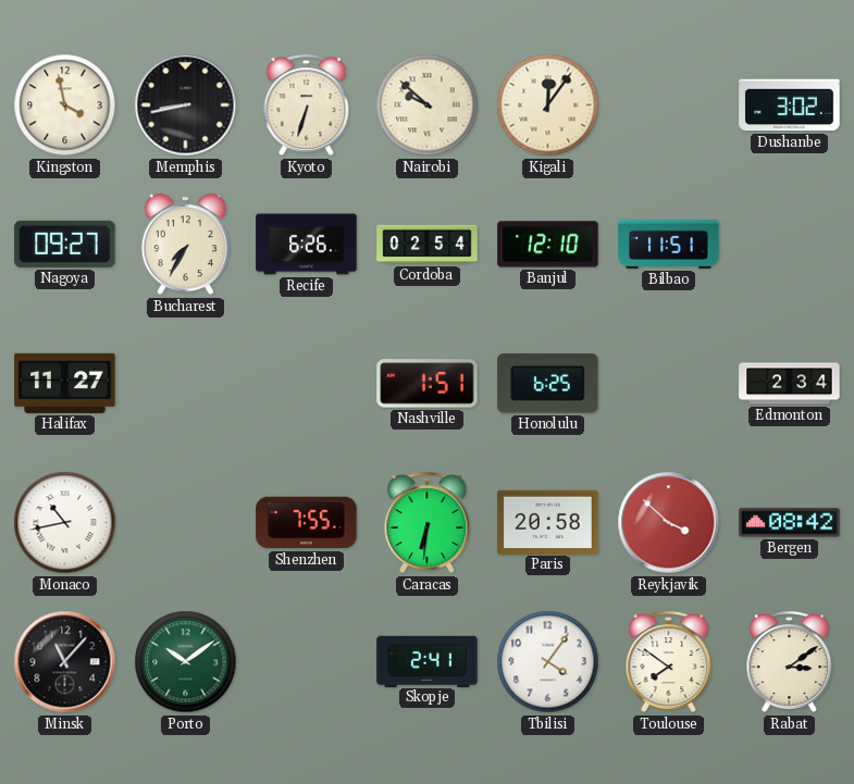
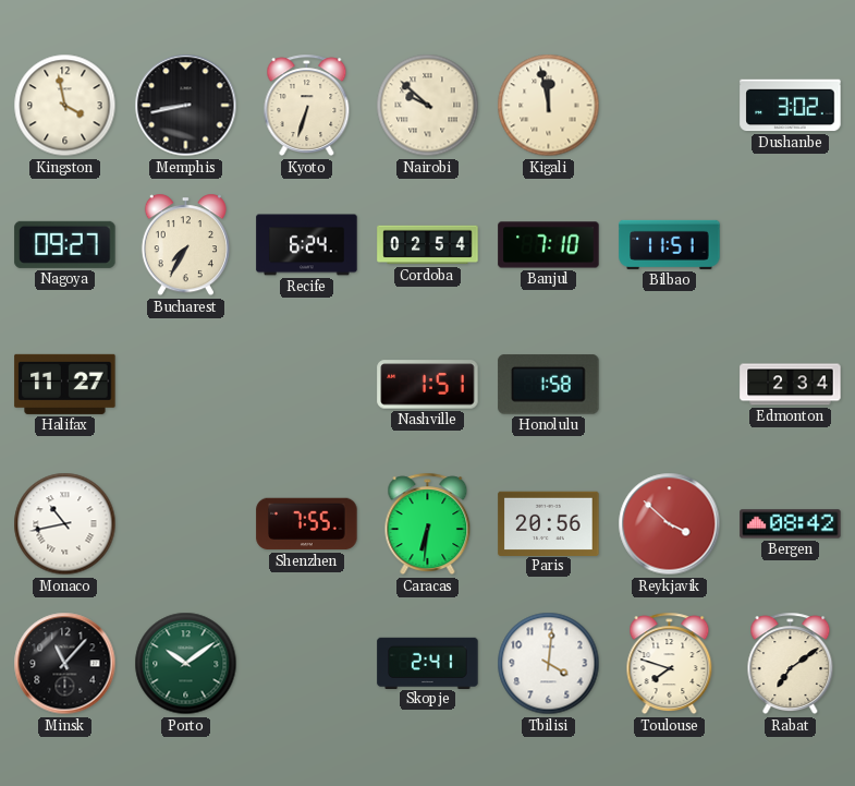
Kigali: 12:06 -> 11:58
Recife: 6:26 -> 6:24
Banjul: 12:10 -> 7:10
Honolulu: 6:25 -> 1:58
Paris: 20:58 -> 20:56
Tbilisi: 4:06 -> 4:01
Toulouse: 7:51 -> 7:48
Rabat: 3:09 -> 7:09
